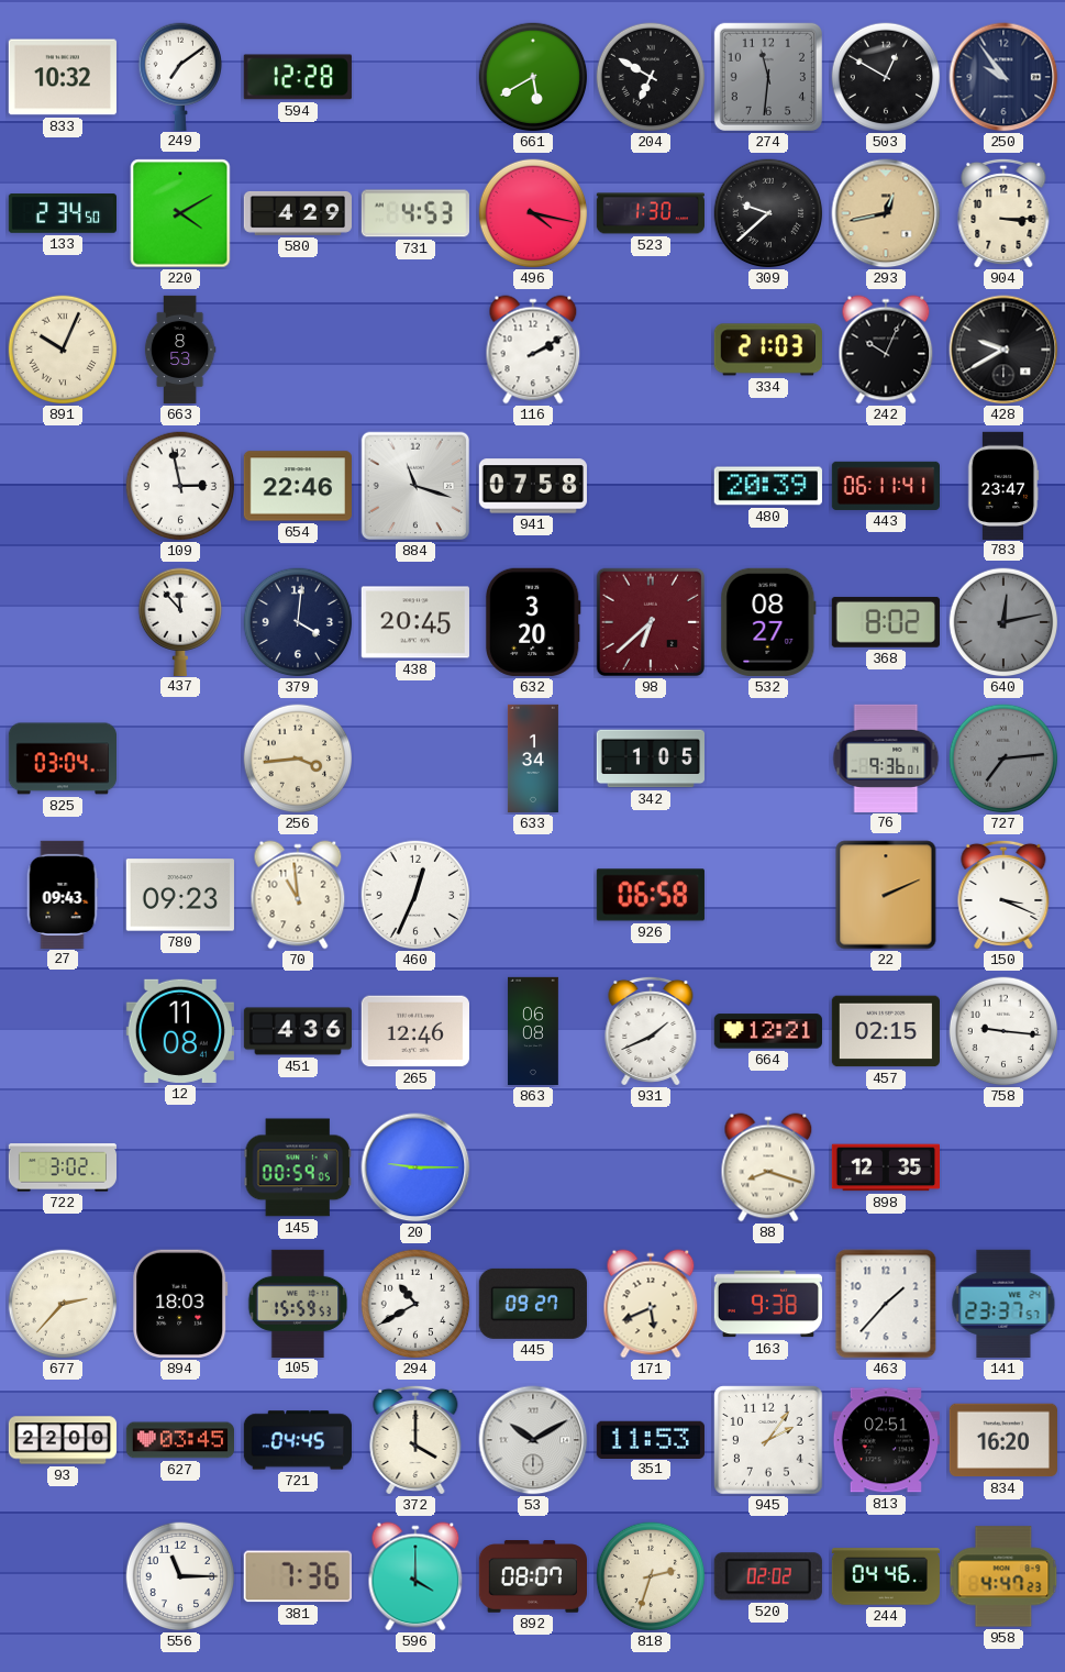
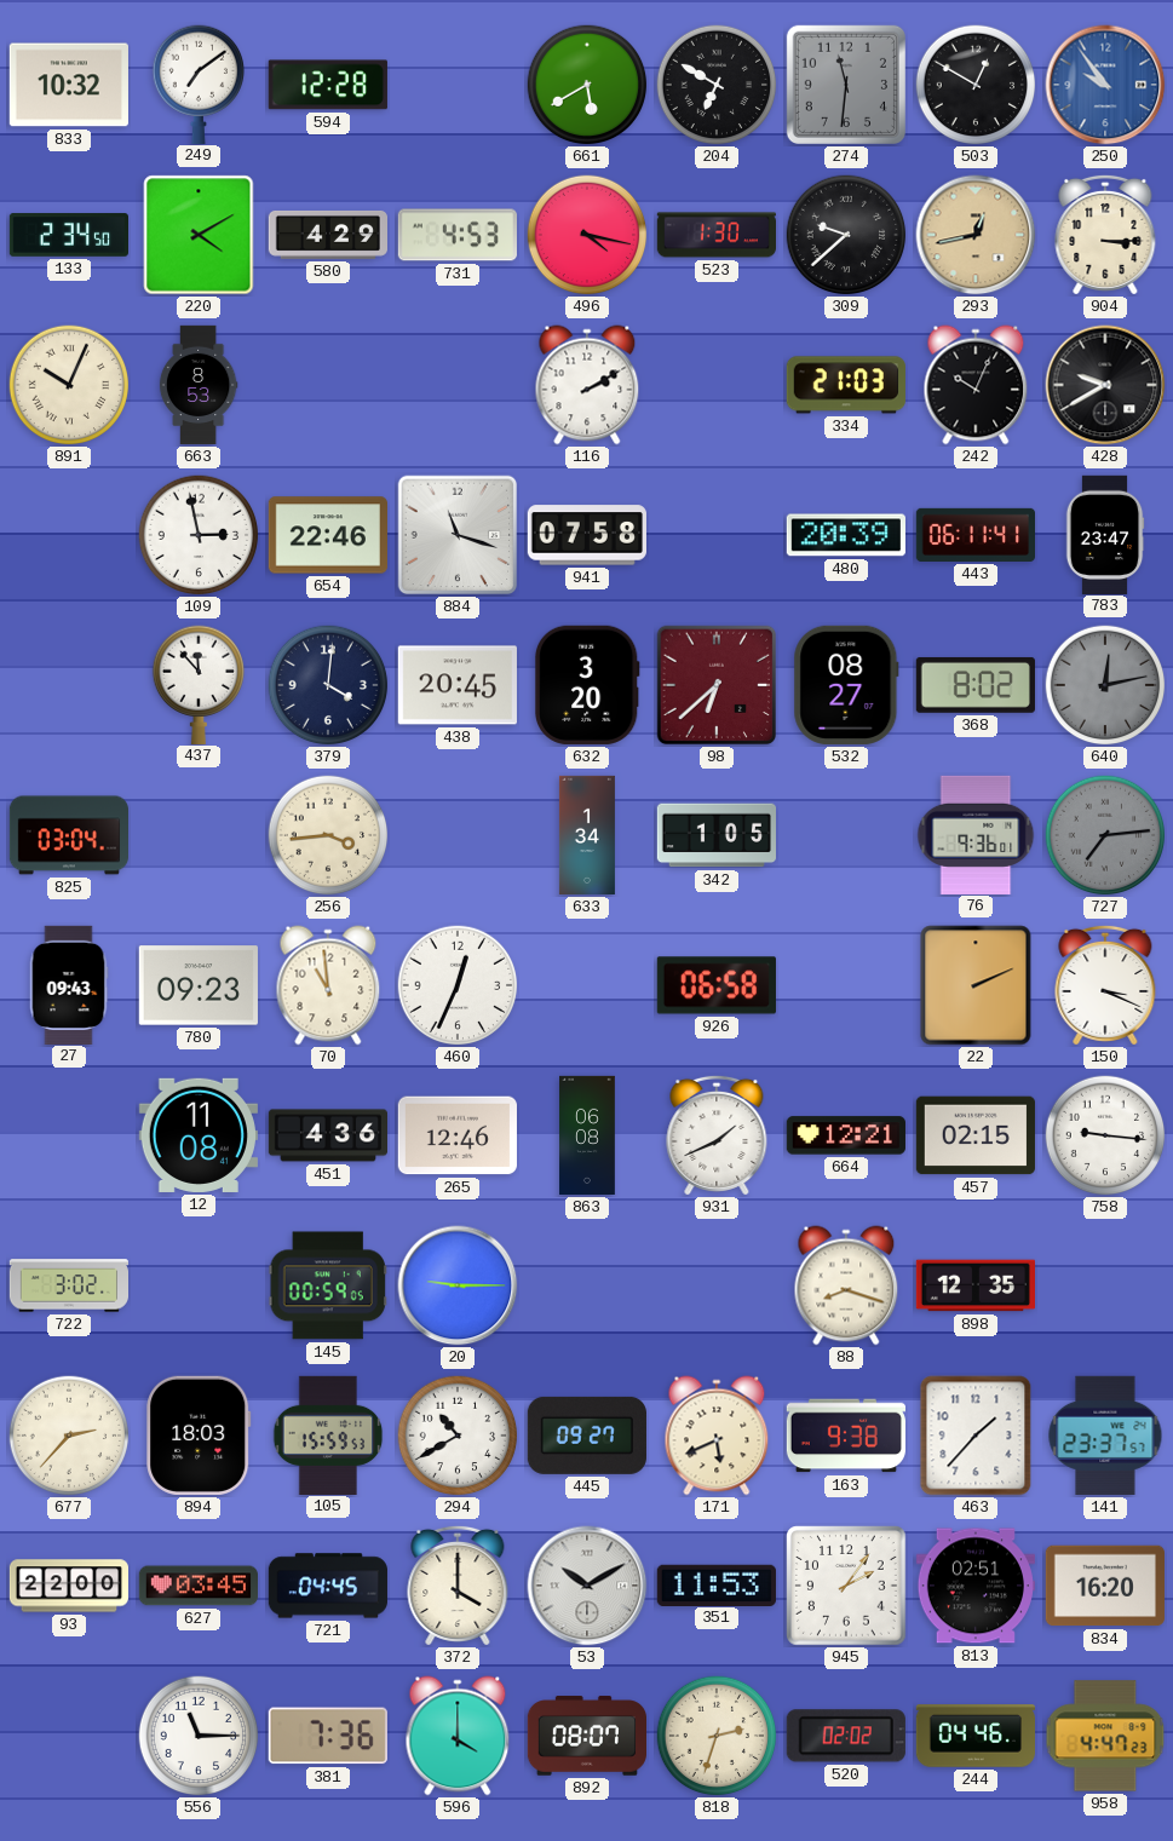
250 dial: navy -> blue
